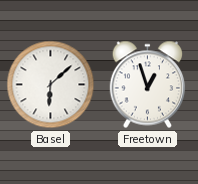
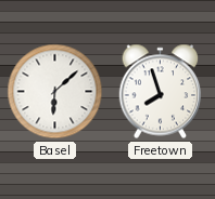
Freetown: 12:57 -> 7:57
